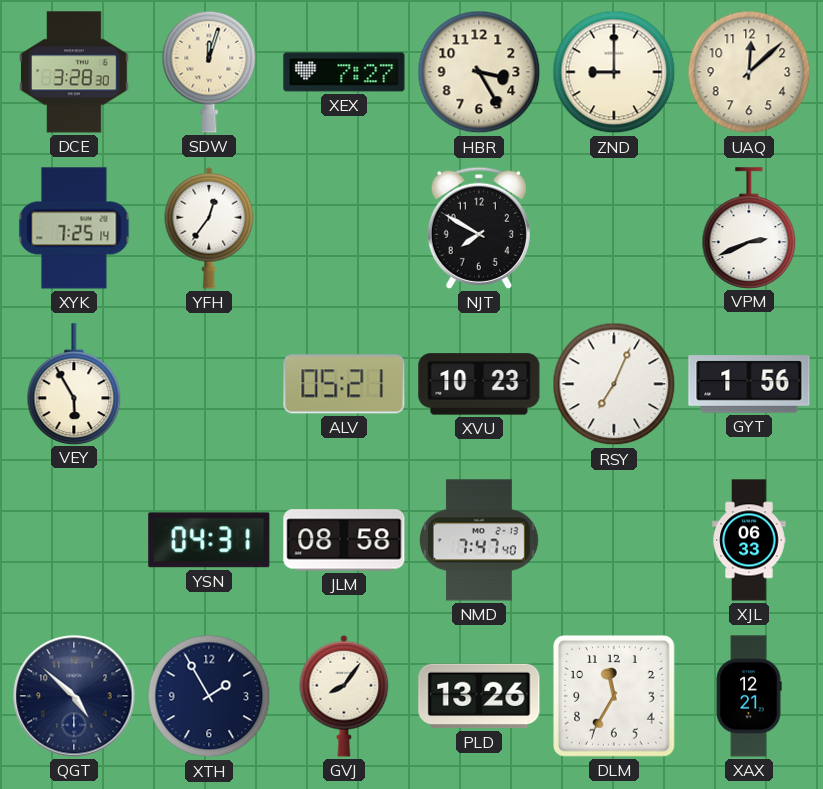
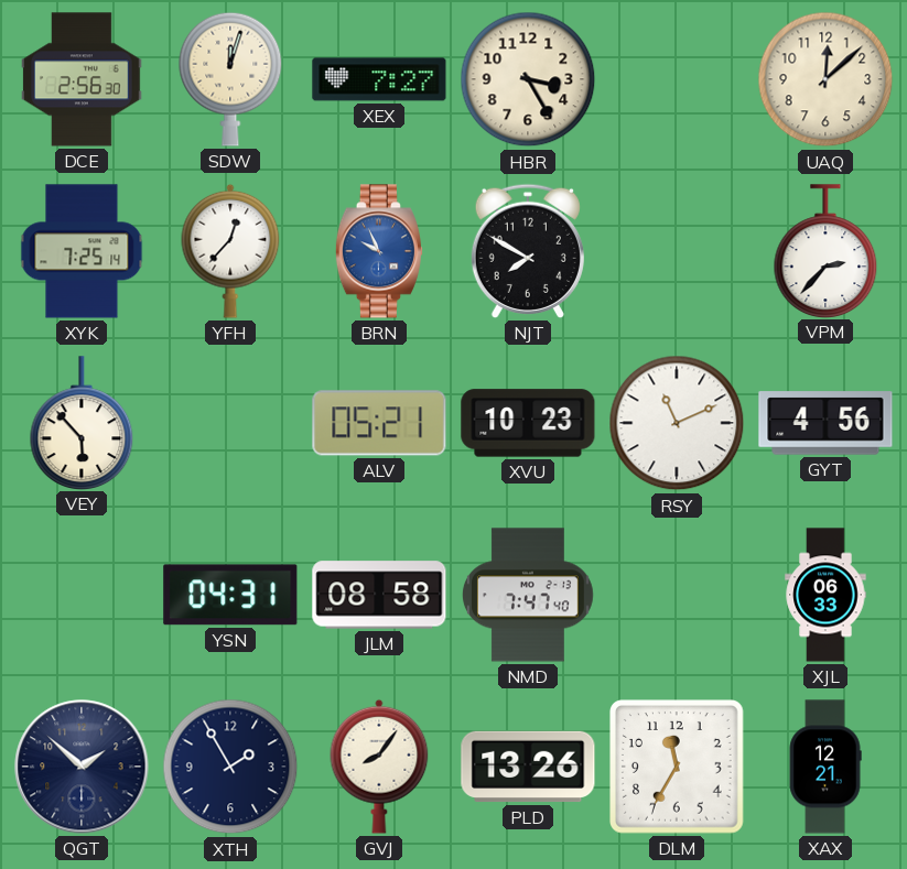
DCE: 3:28 -> 2:56
ZND: 9:00 -> none
YFH: 12:36 -> 12:37
BRN: none -> 9:56
VPM: 2:41 -> 2:37
VEY: 5:55 -> 5:53
RSY: 7:04 -> 11:11
GYT: 1:56 -> 4:56
QGT: 4:52 -> 1:52
